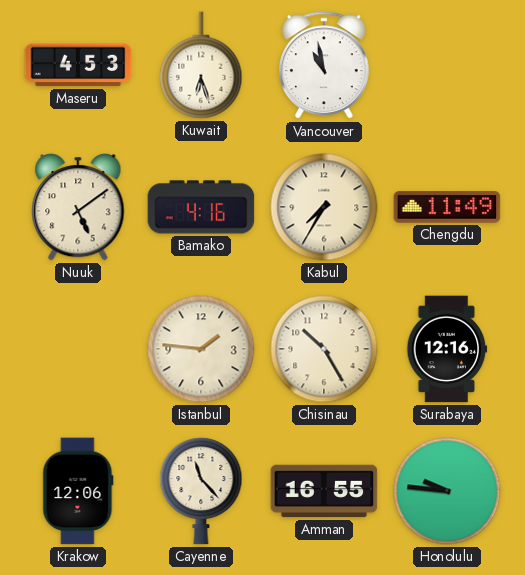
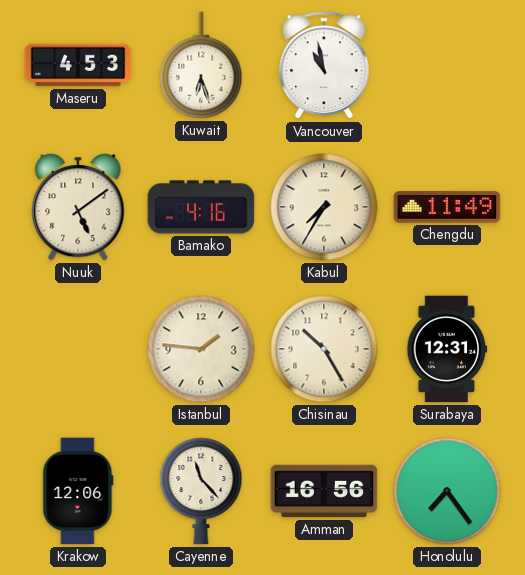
Surabaya: 12:16 -> 12:31
Amman: 16:55 -> 16:56
Honolulu: 9:46 -> 7:24
